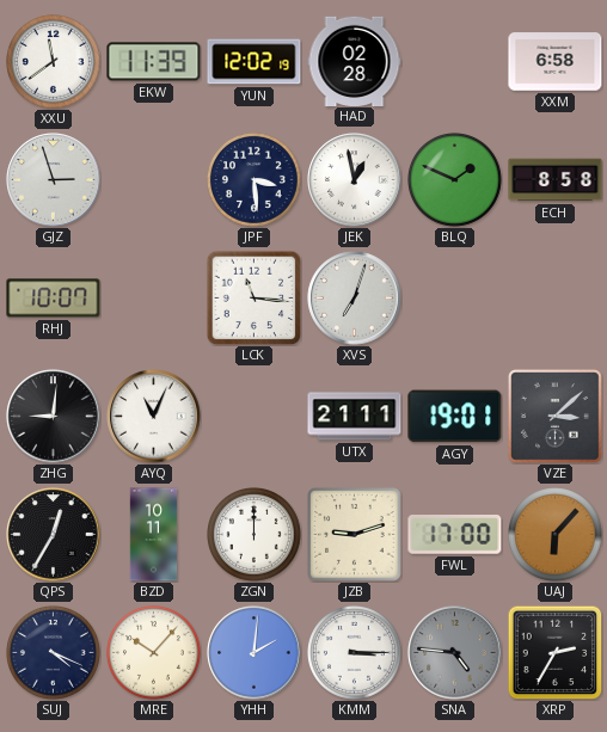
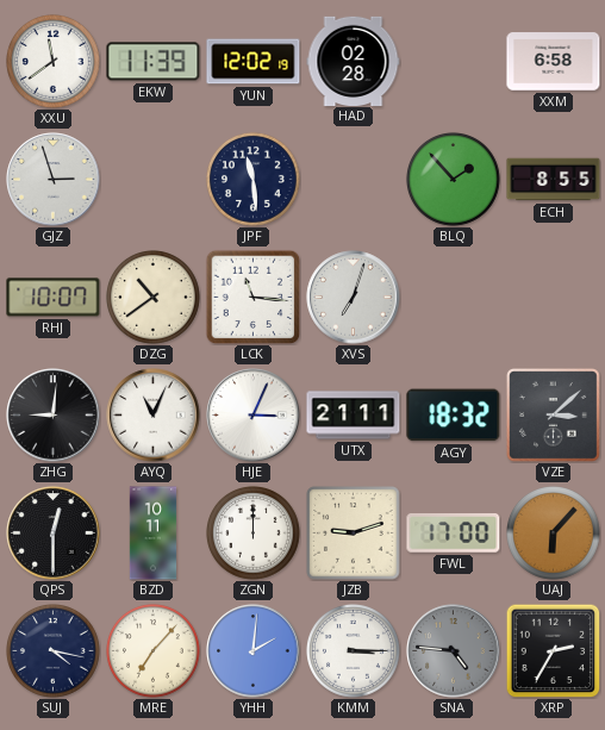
JPF: 3:29 -> 11:29
JEK: 12:58 -> none
BLQ: 1:49 -> 1:53
ECH: 8:58 -> 8:55
DZG: none -> 10:39
HJE: none -> 3:04
AGY: 19:01 -> 18:32
QPS: 12:35 -> 12:30
SUJ: 4:19 -> 4:17
MRE: 10:07 -> 7:07
